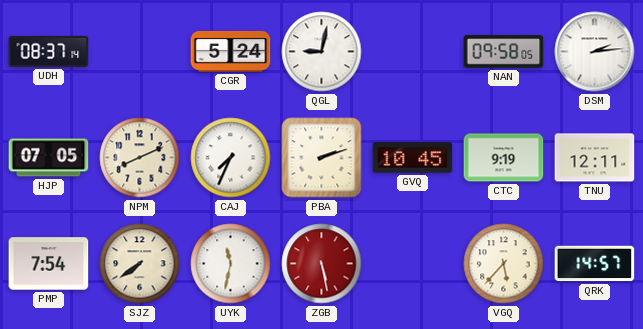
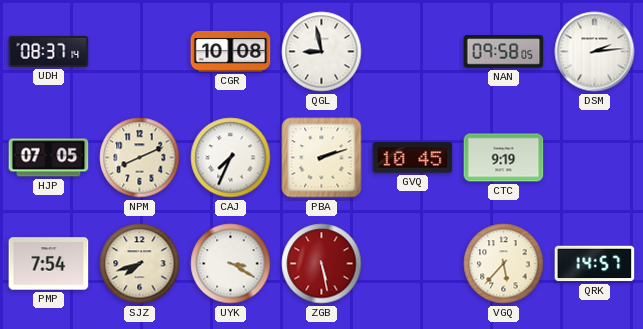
CGR: 5:24 -> 10:08
QGL: 9:02 -> 8:58
TNU: 12:11 -> none
SJZ: 7:39 -> 7:42
UYK: 11:32 -> 3:20
